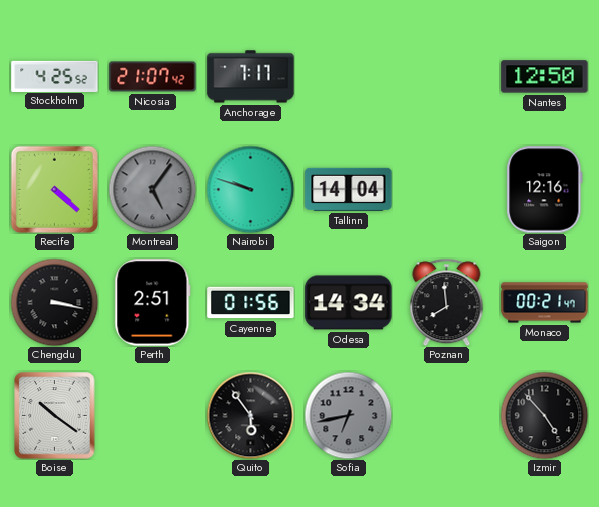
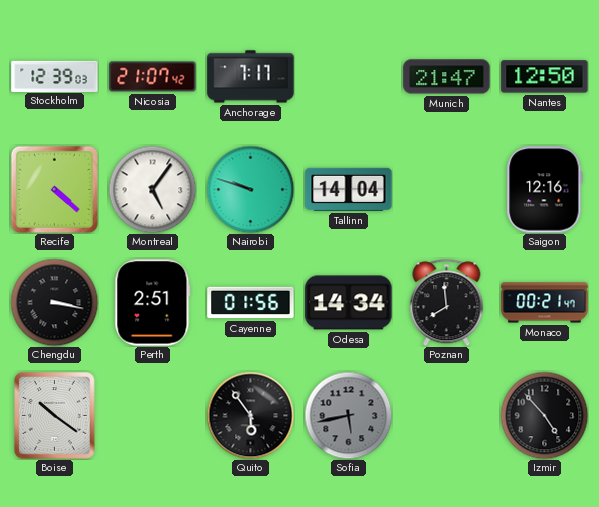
Stockholm: 4:25 -> 12:39
Munich: none -> 21:47
Montreal dial: grey -> white
Sofia: 6:43 -> 5:43
